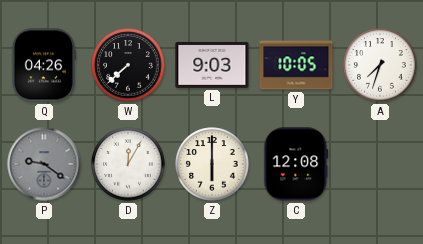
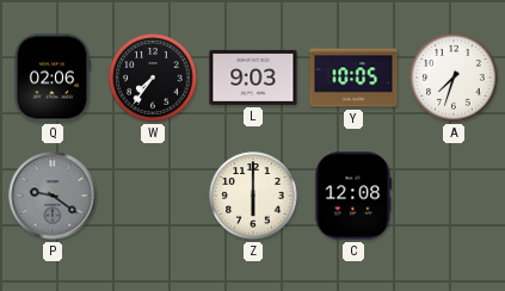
Q: 04:26 -> 02:06
W: 7:38 -> 7:36
D: 12:05 -> none
